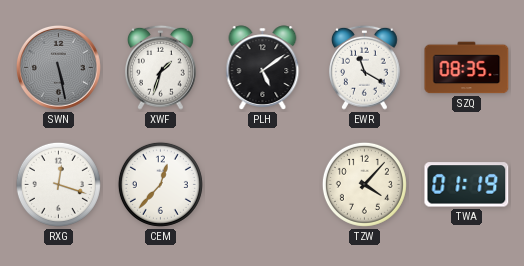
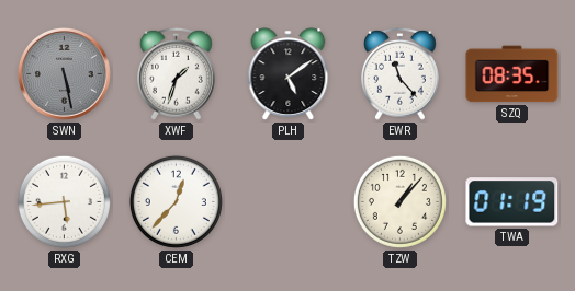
EWR: 11:20 -> 11:23
RXG: 12:18 -> 5:44
TZW: 4:07 -> 1:07
